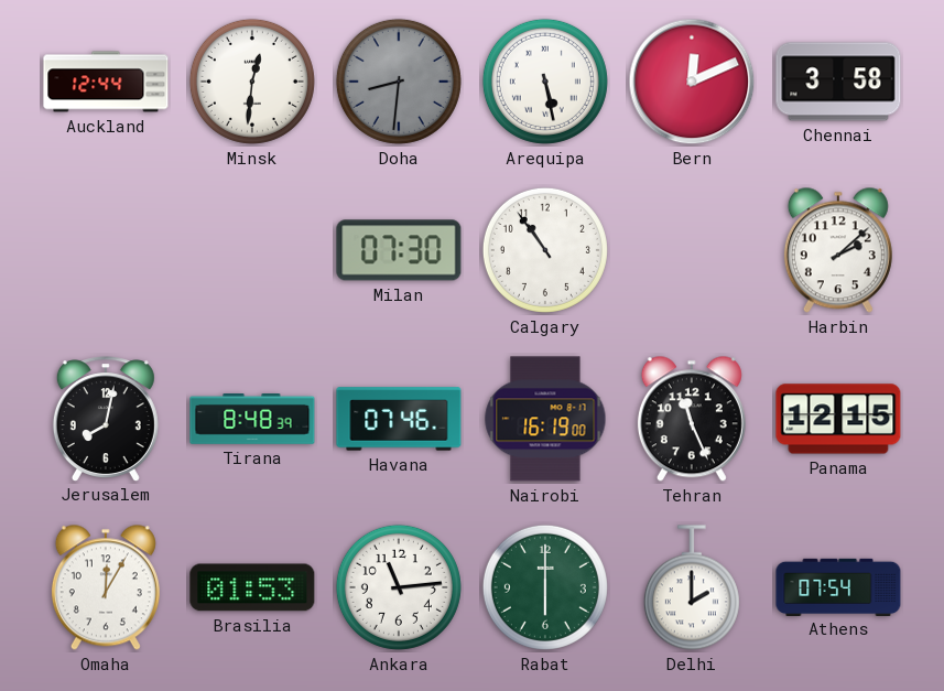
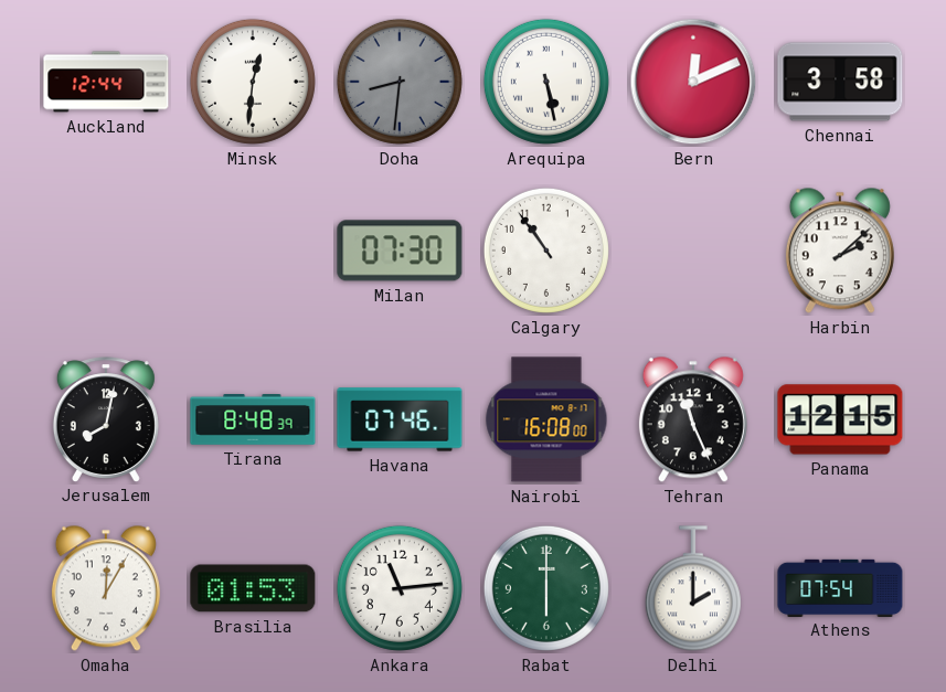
Nairobi: 16:19 -> 16:08
